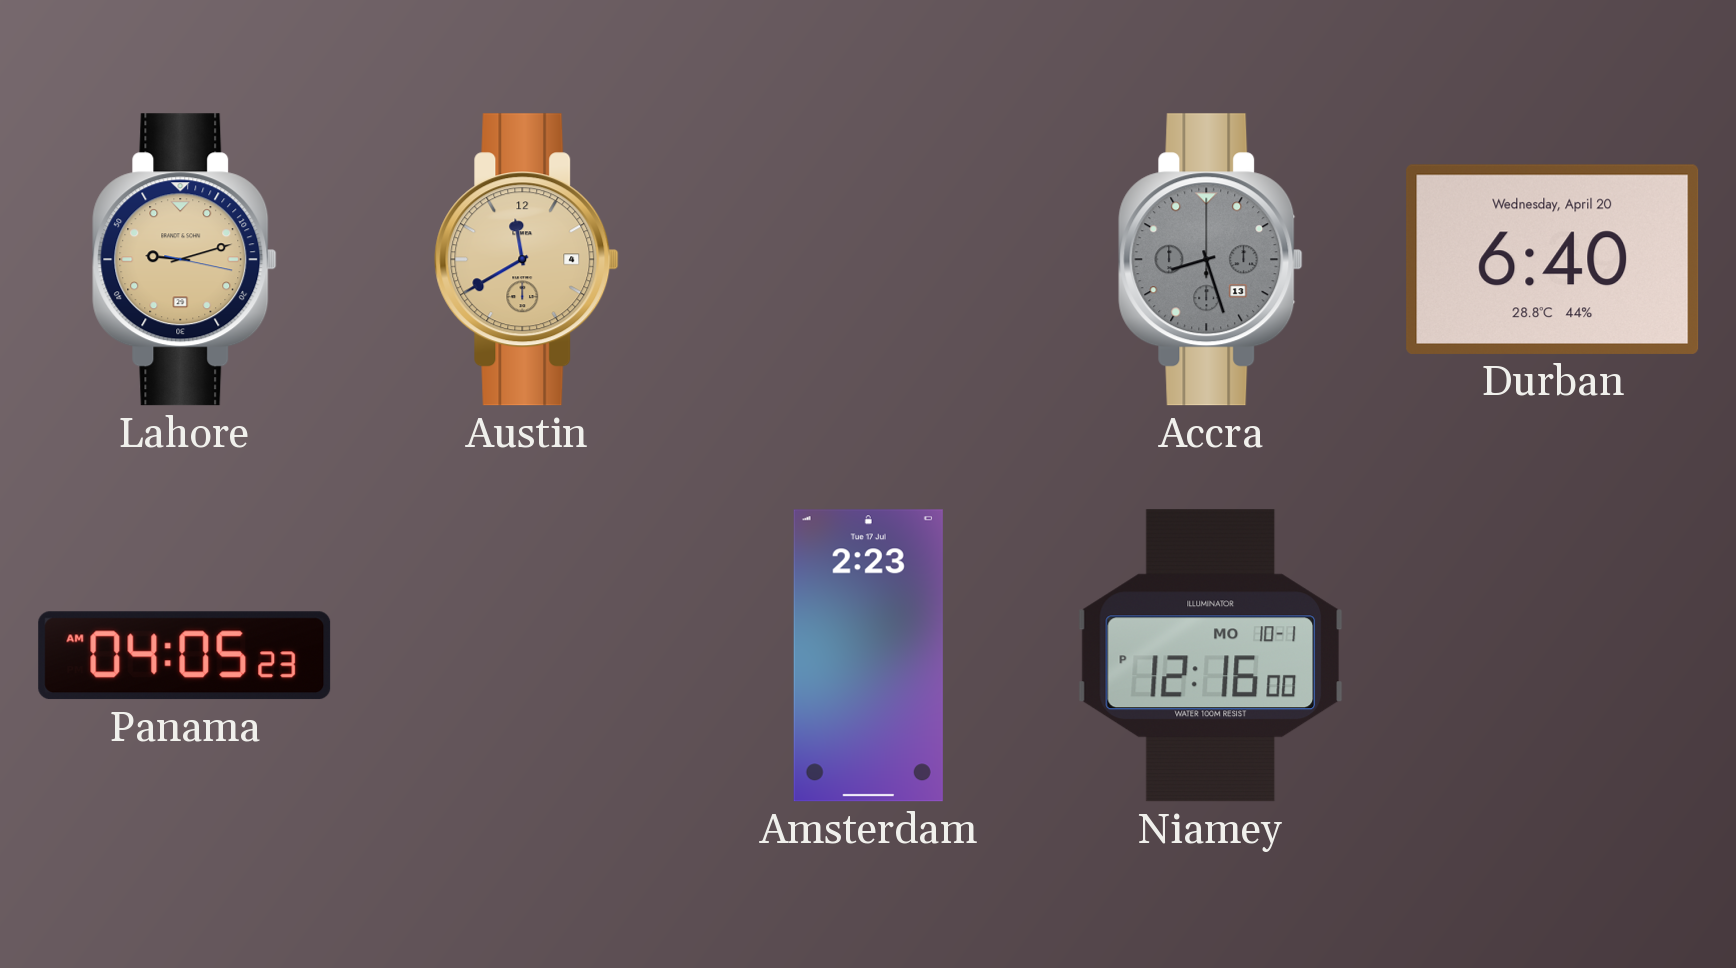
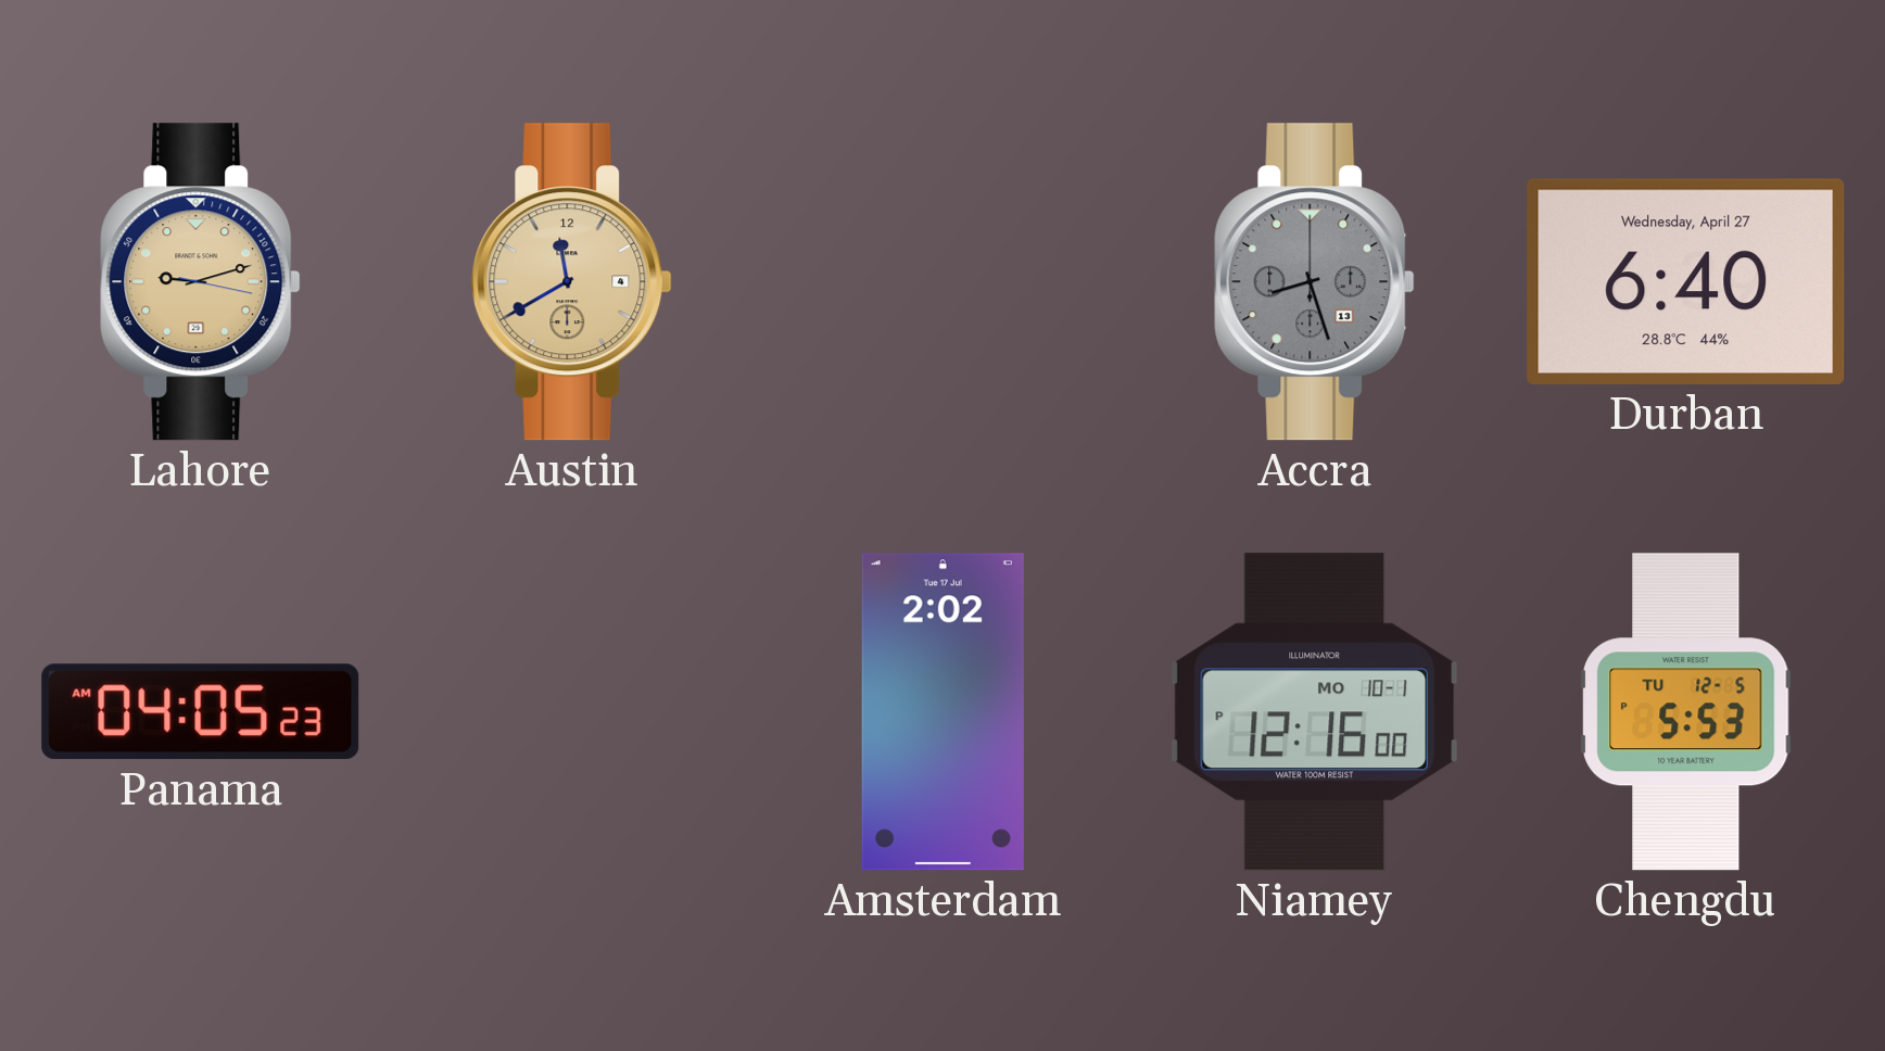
Durban date: Wednesday, April 20 -> Wednesday, April 27
Amsterdam: 2:23 -> 2:02
Chengdu: none -> 5:53
